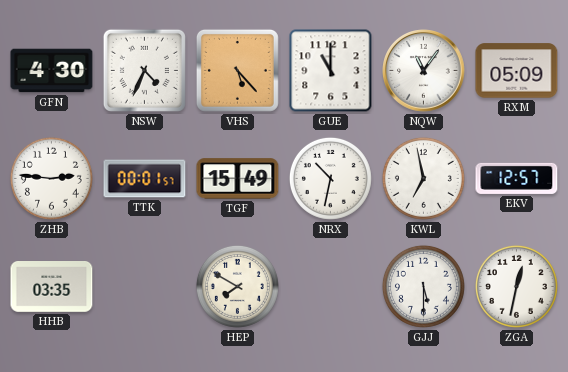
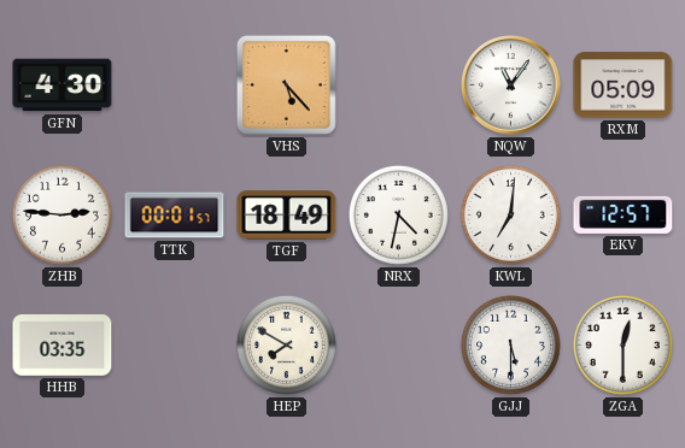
NSW: 4:34 -> none
GUE: 11:00 -> none
TGF: 15:49 -> 18:49
NRX: 10:32 -> 4:32
KWL: 6:58 -> 7:01
ZGA: 12:32 -> 12:30
